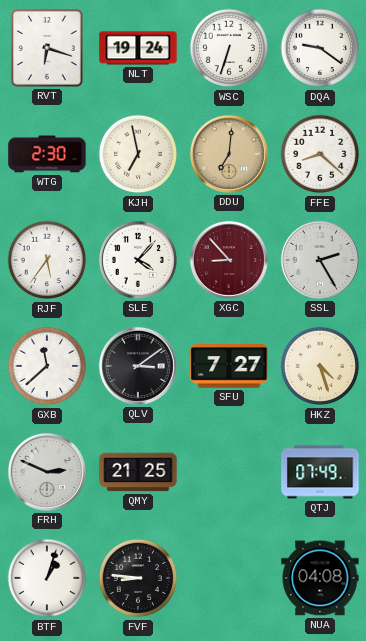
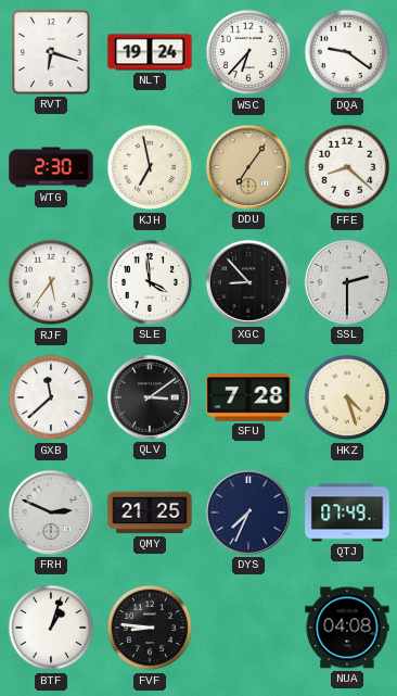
WSC: 6:33 -> 6:37
DDU: 7:01 -> 7:06
SLE: 4:07 -> 3:59
XGC dial: burgundy -> black
SSL: 2:25 -> 2:30
SFU: 7:27 -> 7:28
DYS: none -> 7:34
